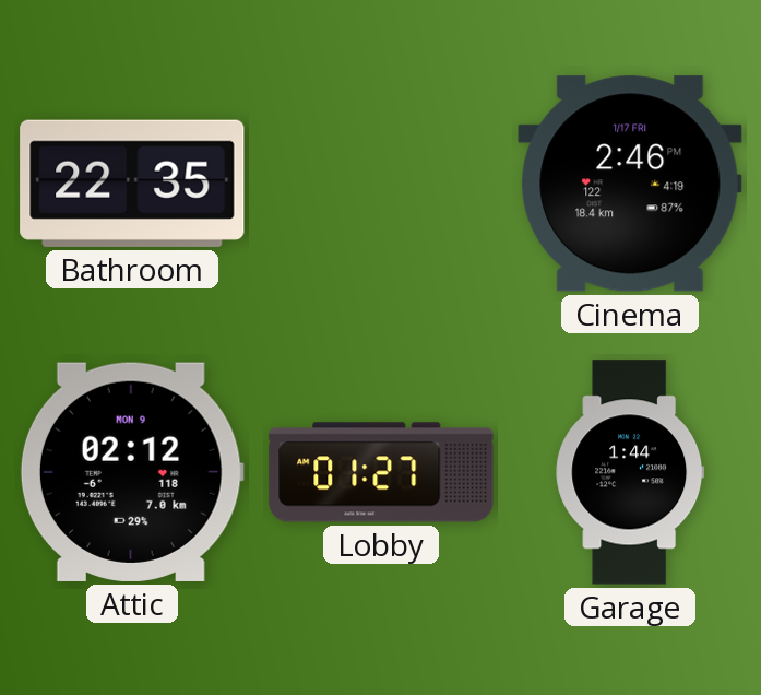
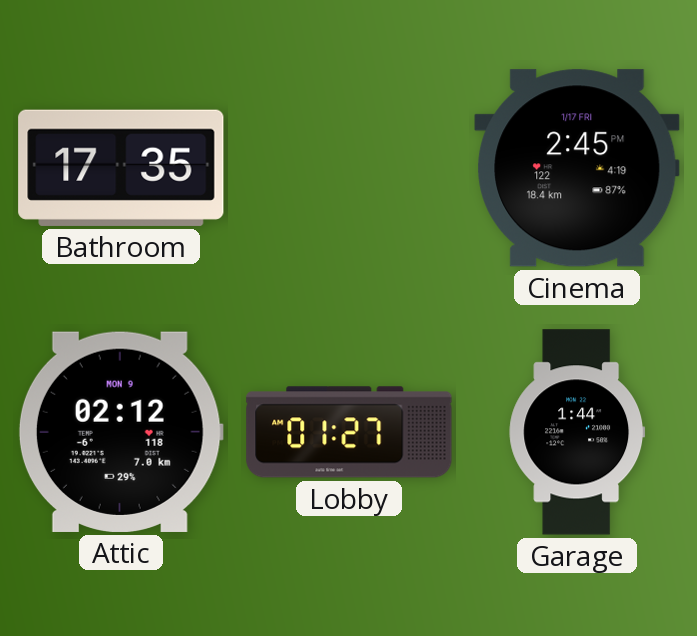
Bathroom: 22:35 -> 17:35
Cinema: 2:46 -> 2:45
